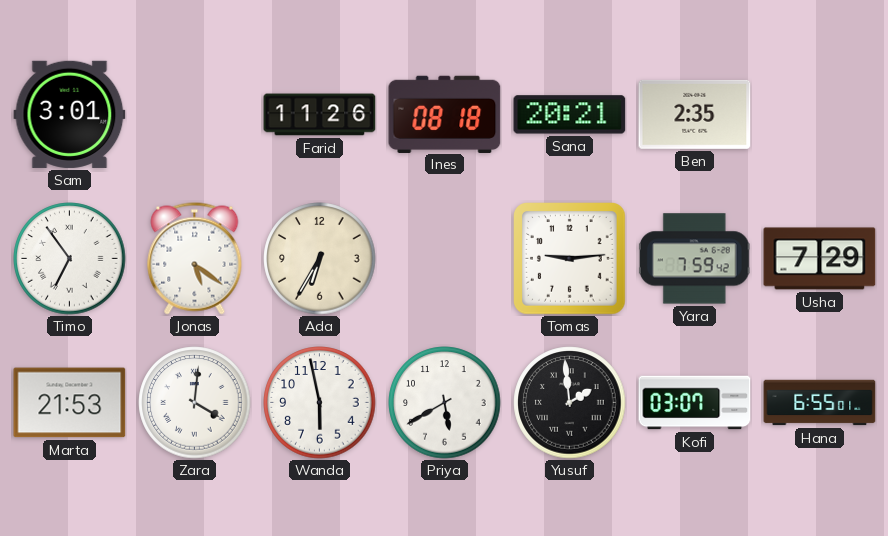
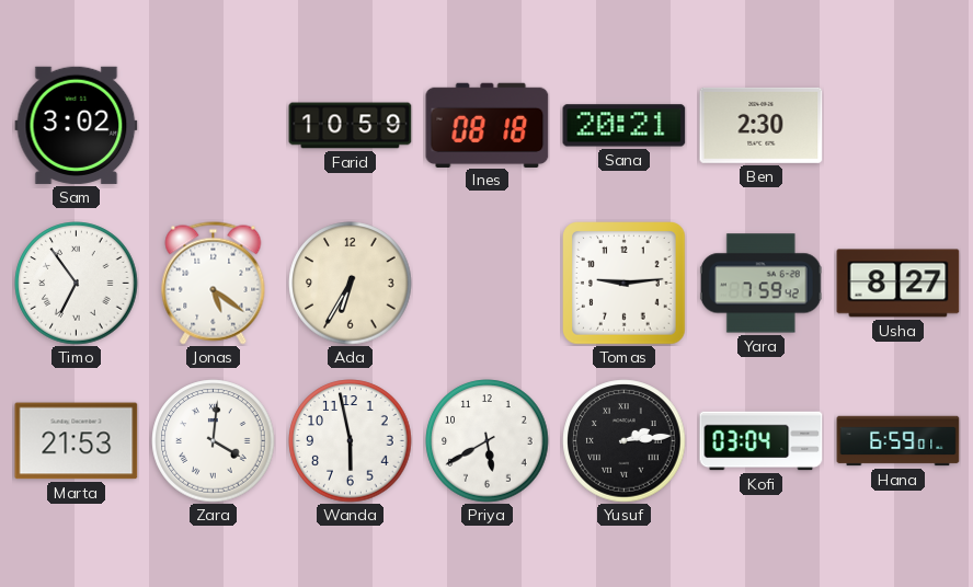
Sam: 3:01 -> 3:02
Farid: 11:26 -> 10:59
Ben: 2:35 -> 2:30
Usha: 7:29 -> 8:27
Yusuf: 1:59 -> 2:14
Kofi: 03:07 -> 03:04
Hana: 6:55 -> 6:59
